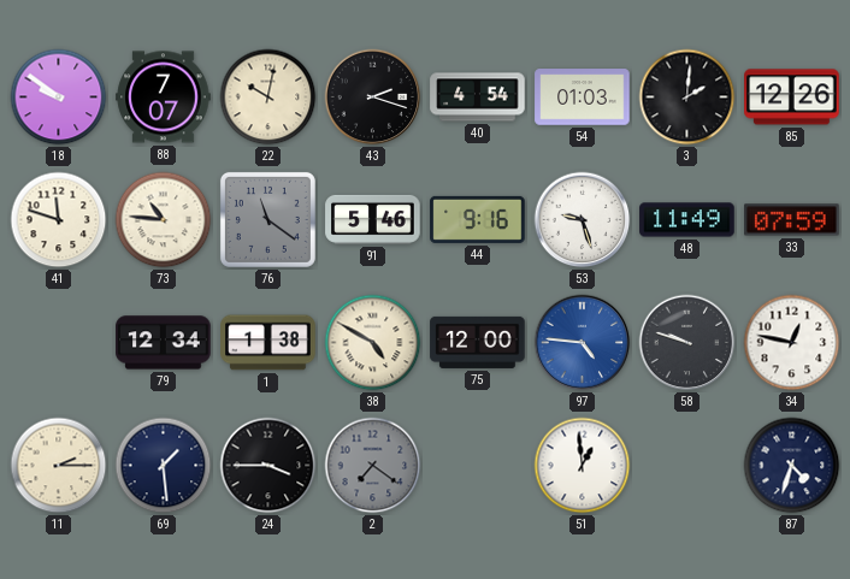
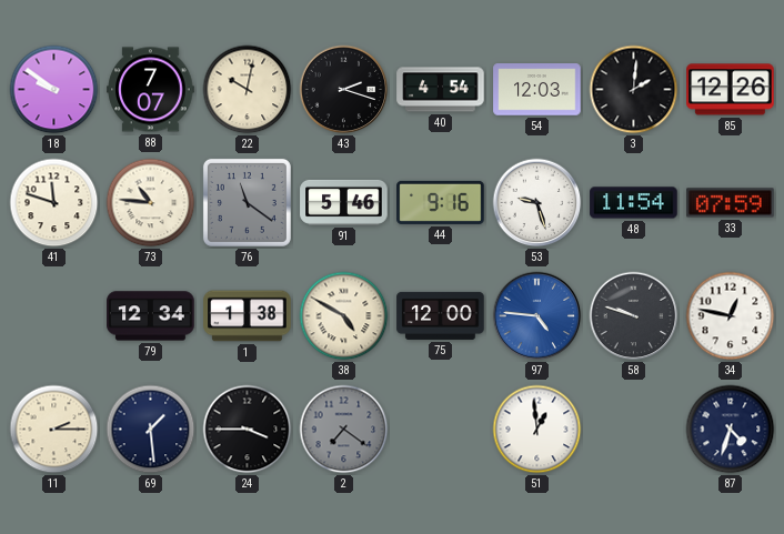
54: 01:03 -> 12:03
48: 11:49 -> 11:54
